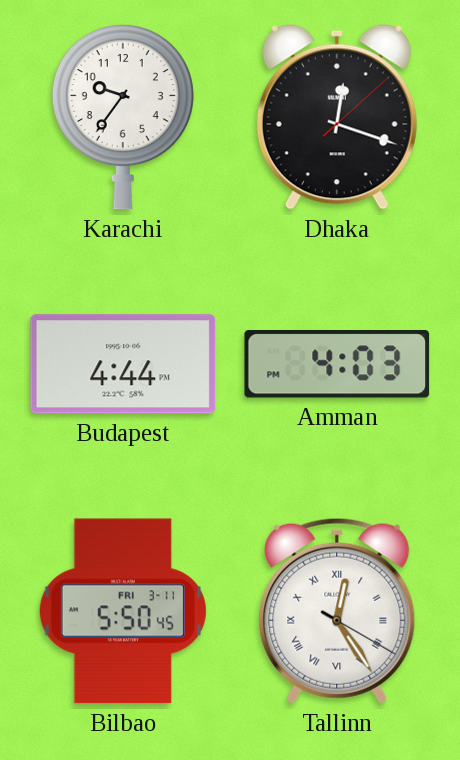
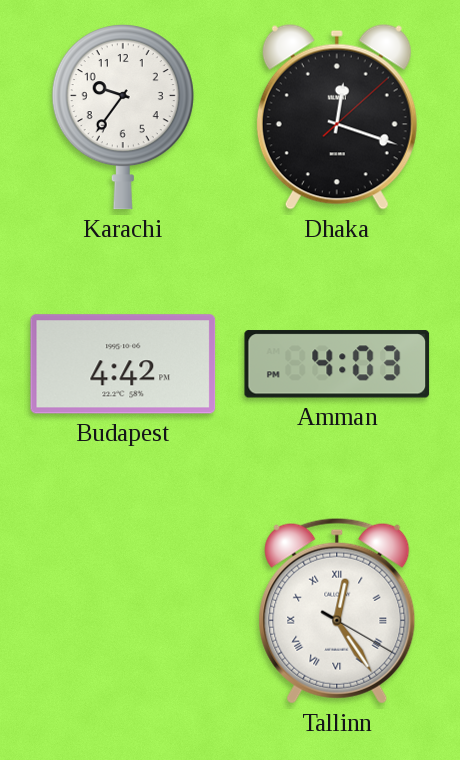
Budapest: 4:44 -> 4:42
Bilbao: 5:50 -> none
